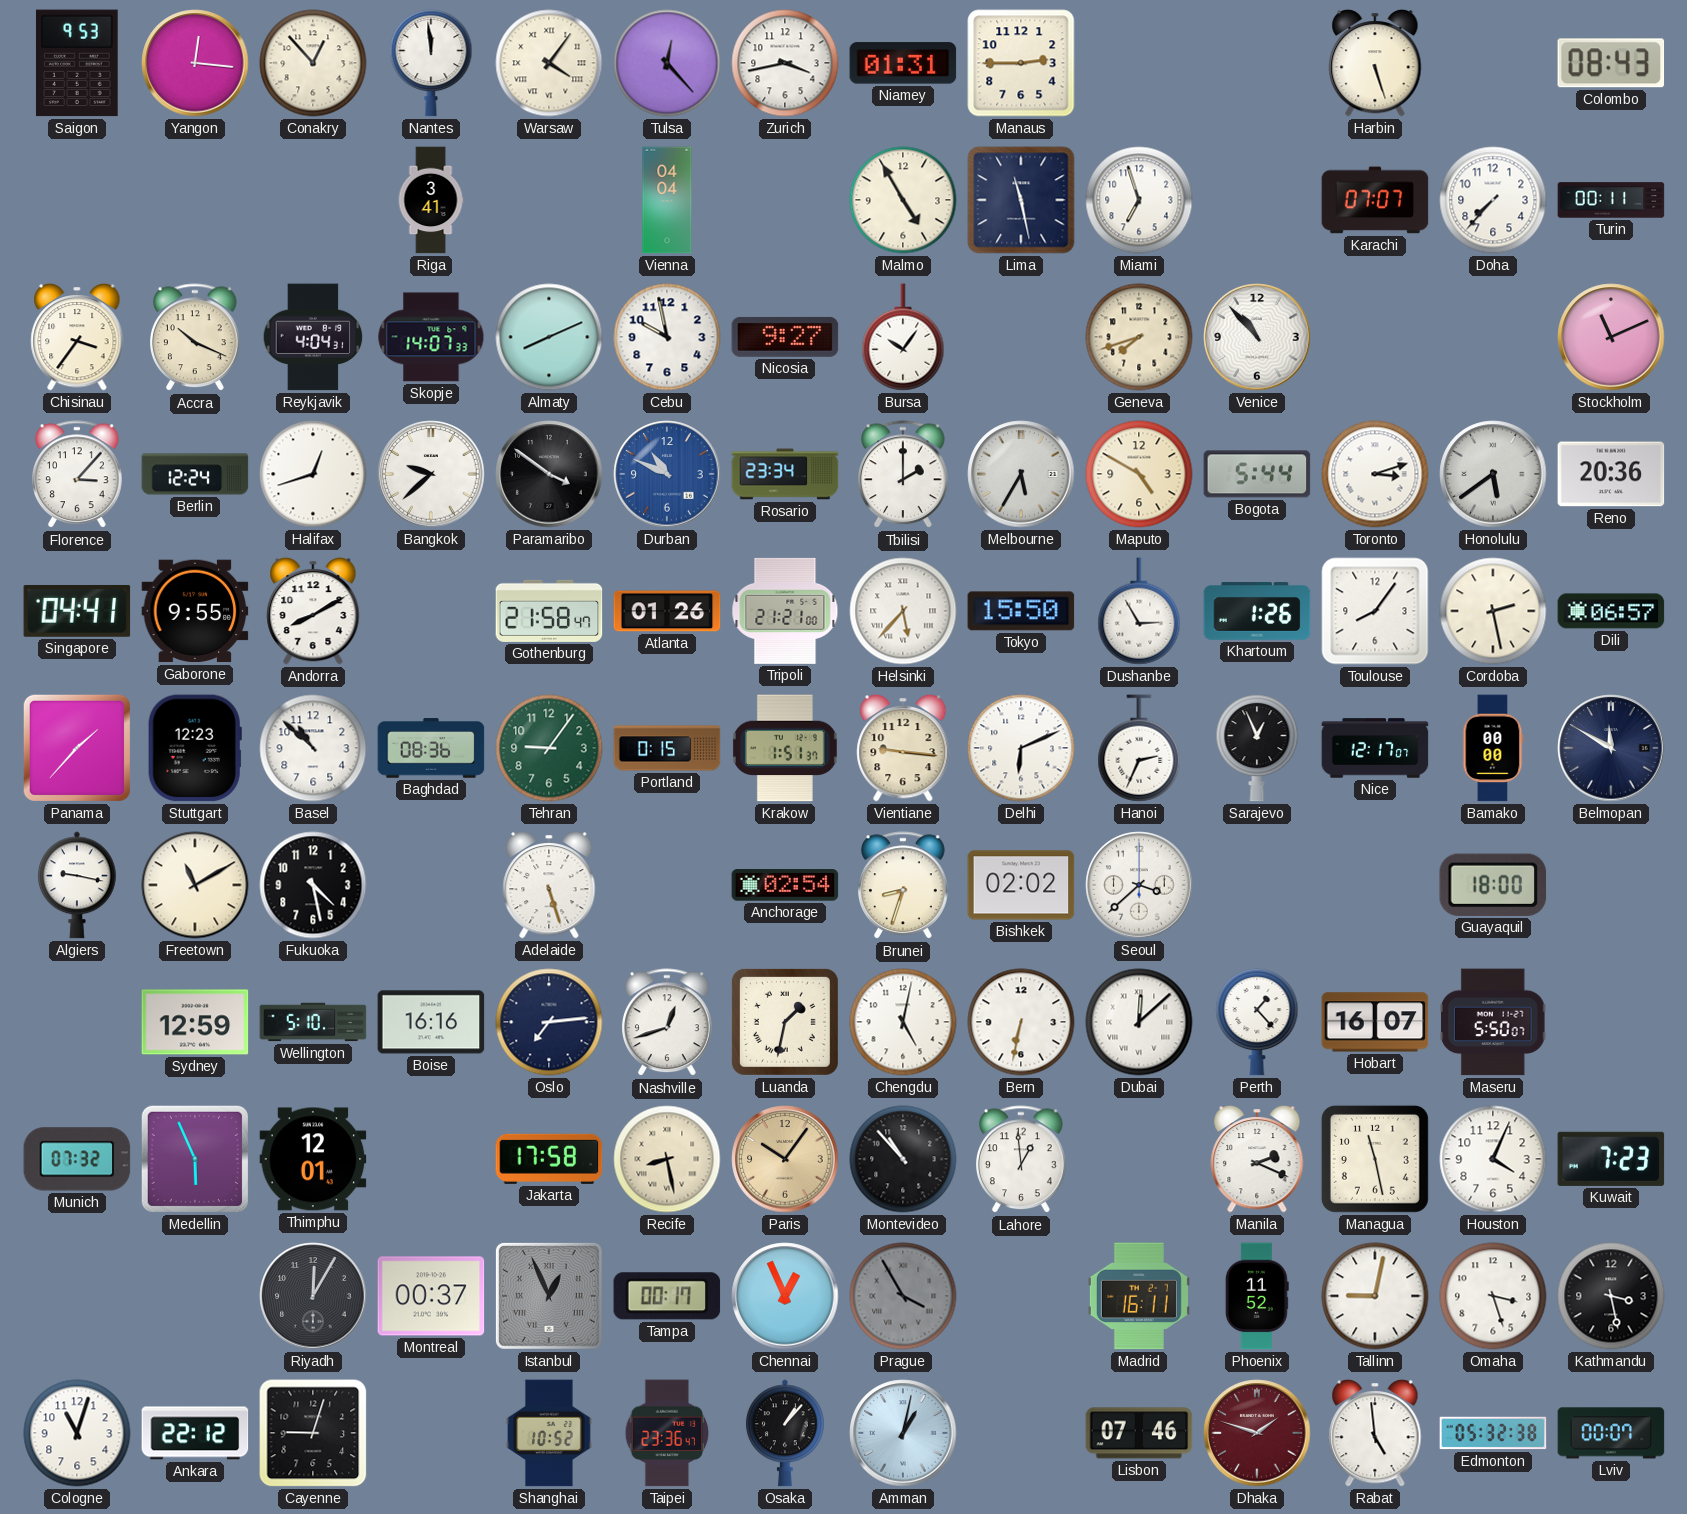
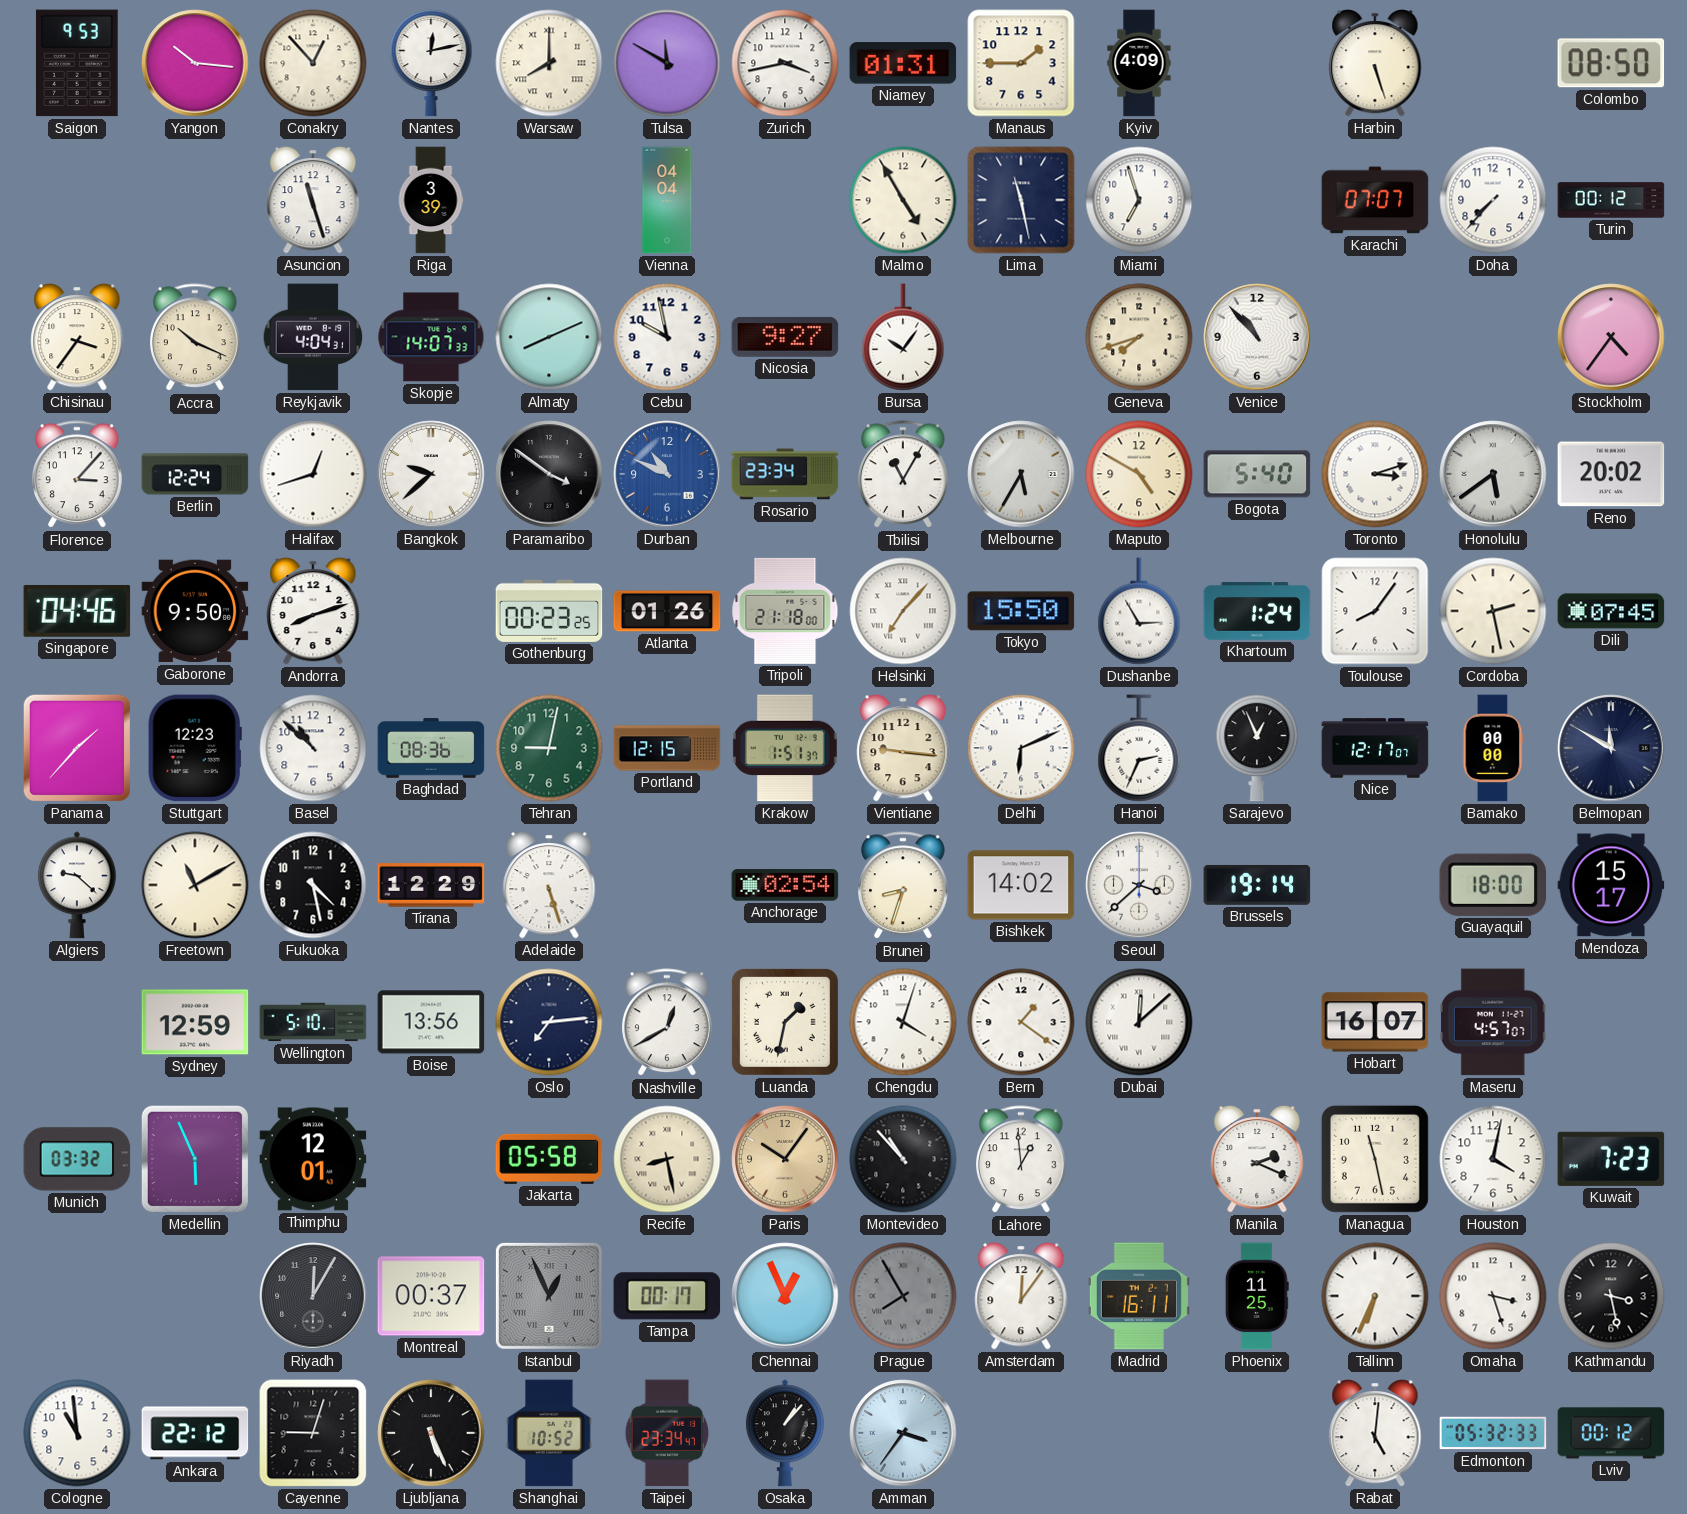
Yangon: 12:16 -> 10:16
Nantes: 11:59 -> 12:13
Warsaw: 4:06 -> 8:00
Tulsa: 12:23 -> 11:50
Manaus: 2:45 -> 1:45
Kyiv: none -> 4:09
Colombo: 08:43 -> 08:50
Asuncion: none -> 11:27
Riga: 3:41 -> 3:39
Turin: 00:11 -> 00:12
Stockholm: 11:11 -> 4:36
Tbilisi: 2:00 -> 11:05
Bogota: 5:44 -> 5:40
Reno: 20:36 -> 20:02
Singapore: 04:41 -> 04:46
Gaborone: 9:55 -> 9:50
Andorra: 8:10 -> 8:12
Gothenburg: 21:58 -> 00:23
Tripoli: 21:21 -> 21:18
Helsinki: 5:37 -> 7:07
Khartoum: 1:26 -> 1:24
Dili: 06:57 -> 07:45
Tehran: 9:06 -> 9:02
Portland: 0:15 -> 12:15
Algiers: 9:17 -> 9:22
Tirana: none -> 12:29
Bishkek: 02:02 -> 14:02
Brussels: none -> 19:14
Mendoza: none -> 15:17
Boise: 16:16 -> 13:56
Nashville: 12:42 -> 12:40
Chengdu: 5:02 -> 4:03
Bern: 6:32 -> 1:21
Perth: 1:23 -> none
Maseru: 5:50 -> 4:57
Munich: 07:32 -> 03:32
Jakarta: 17:58 -> 05:58
Houston: 4:04 -> 4:02
Prague: 3:55 -> 7:55
Amsterdam: none -> 12:06
Phoenix: 11:52 -> 11:25
Tallinn: 9:02 -> 6:34
Cologne: 11:03 -> 10:59
Ljubljana: none -> 5:26
Taipei: 23:36 -> 23:34
Amman: 1:02 -> 3:36
Lisbon: 07:46 -> none
Dhaka: 1:48 -> none
Rabat: 4:59 -> 5:01
Edmonton: 05:32:38 -> 05:32:33
Lviv: 00:07 -> 00:12
